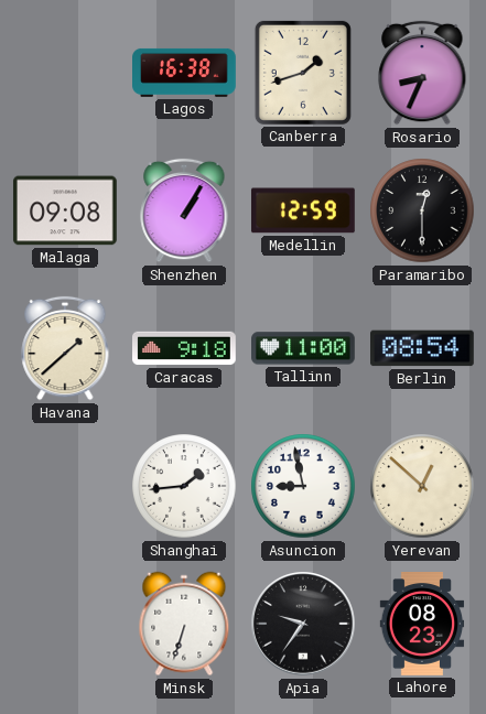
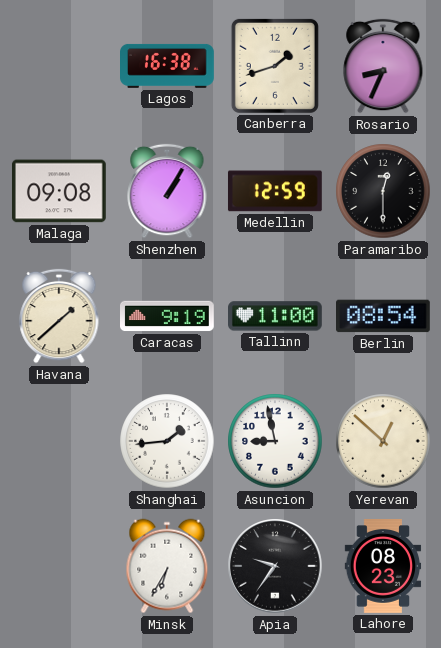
Caracas: 9:18 -> 9:19
Minsk: 6:33 -> 6:35
